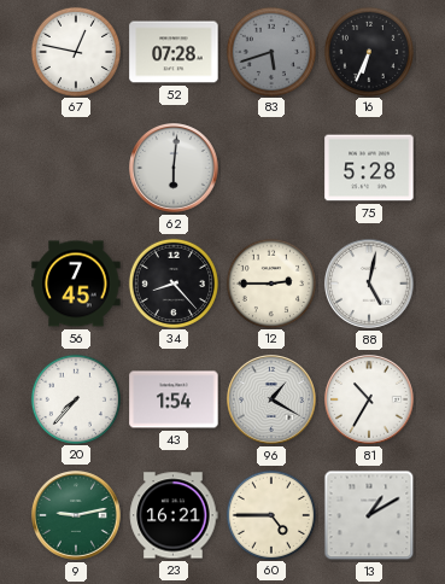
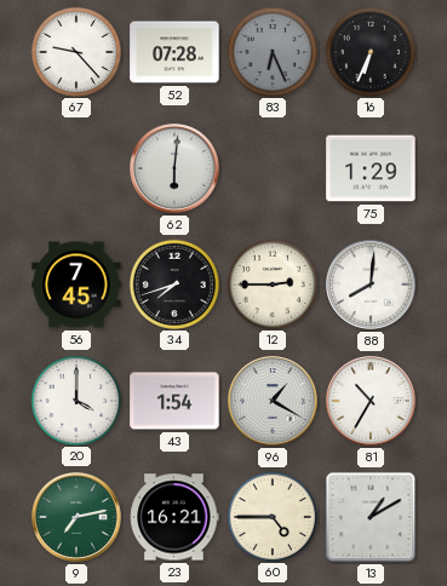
67: 12:47 -> 9:23
83: 5:42 -> 6:26
75: 5:28 -> 1:29
34: 8:23 -> 7:42
88: 5:02 -> 8:01
20: 7:37 -> 4:00
9: 9:13 -> 7:13
